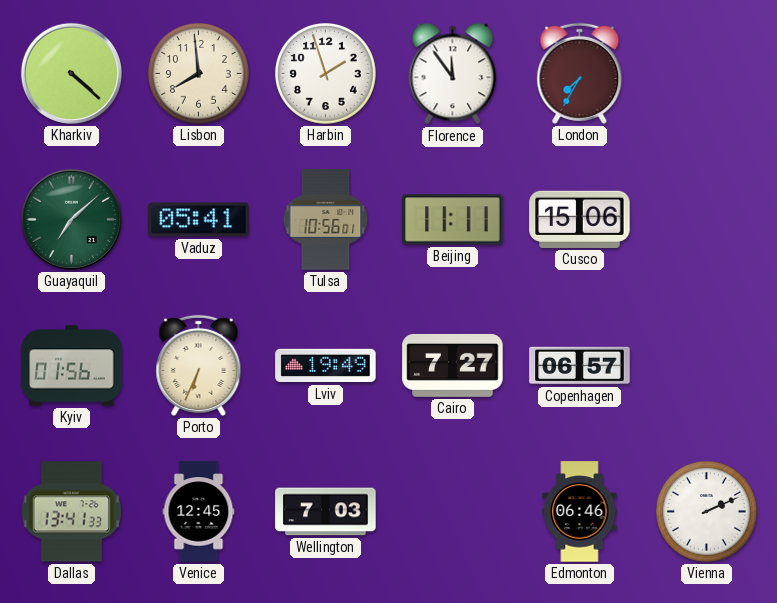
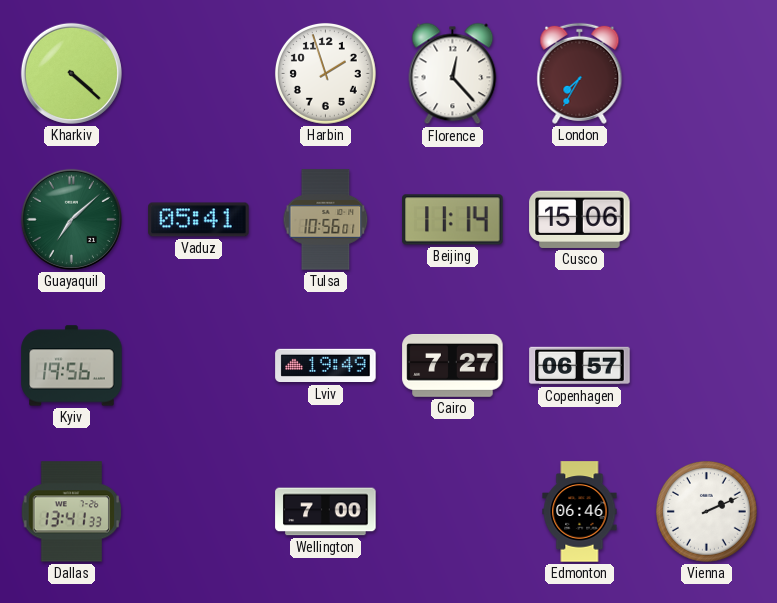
Lisbon: 7:59 -> none
Florence: 11:54 -> 12:23
Beijing: 11:11 -> 11:14
Kyiv: 01:56 -> 19:56
Porto: 6:34 -> none
Venice: 12:45 -> none
Wellington: 7:03 -> 7:00
